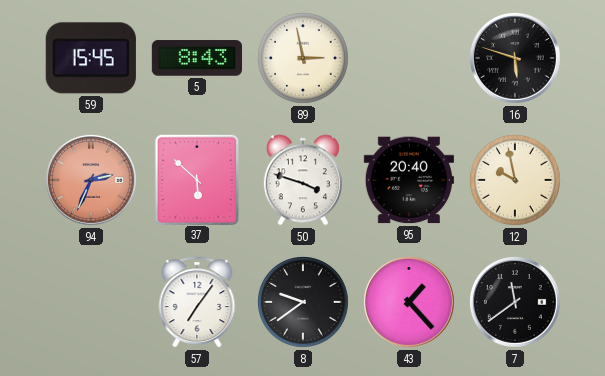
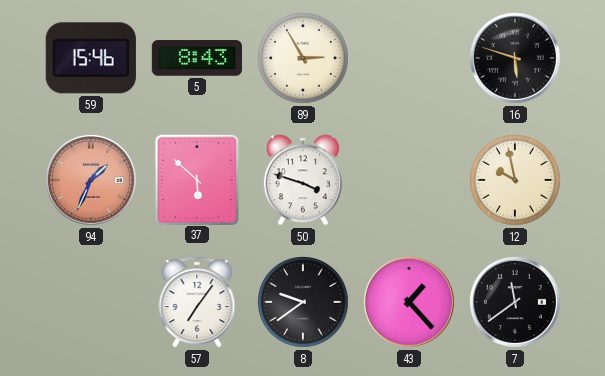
59: 15:45 -> 15:46
89: 2:58 -> 2:55
94: 2:34 -> 1:34
95: 20:40 -> none
